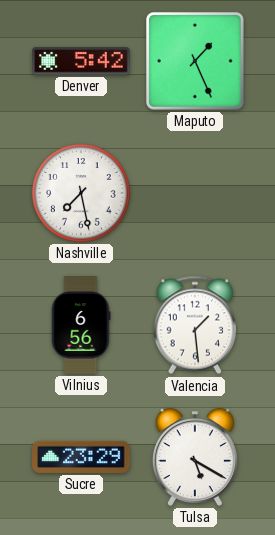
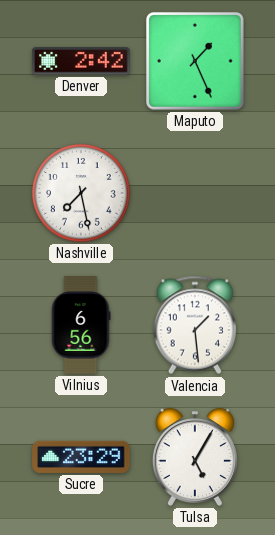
Denver: 5:42 -> 2:42
Tulsa: 5:20 -> 5:05
